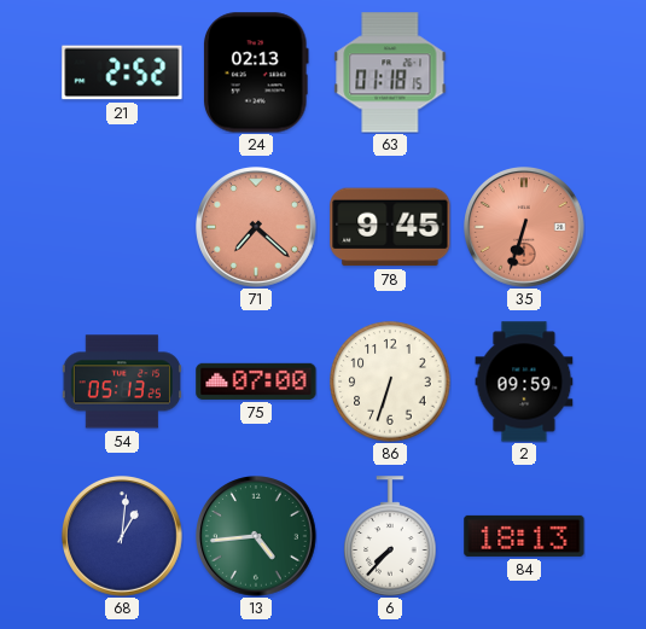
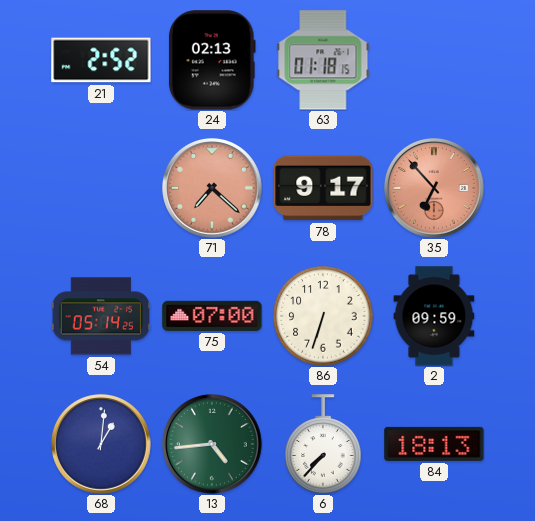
78: 9:45 -> 9:17
35: 6:33 -> 6:53
54: 05:13 -> 05:14
